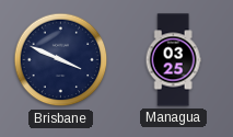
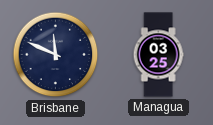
Brisbane: 3:49 -> 11:49
